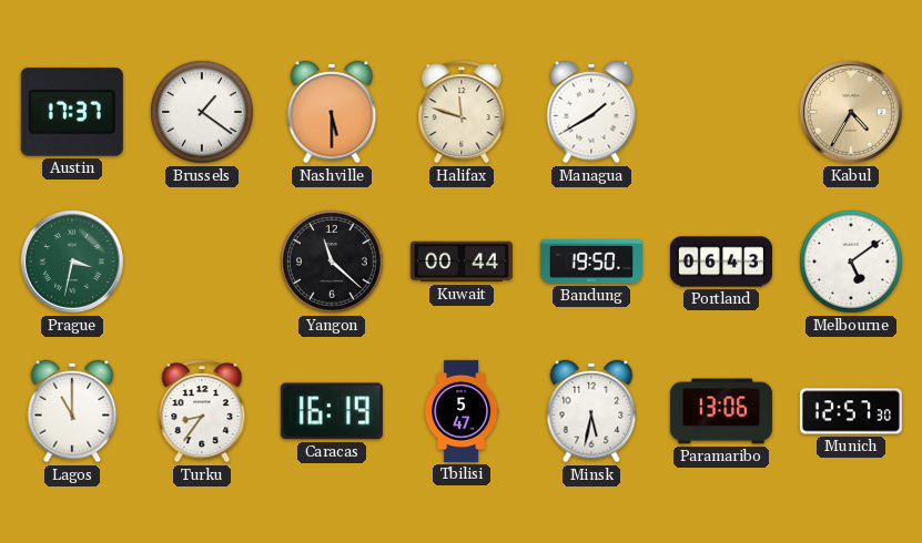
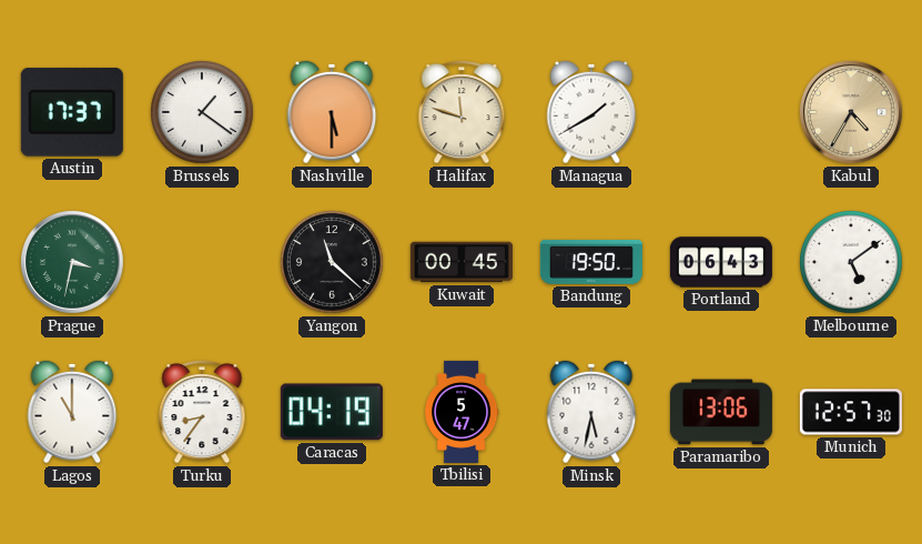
Kuwait: 00:44 -> 00:45
Caracas: 16:19 -> 04:19
